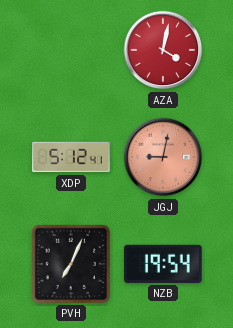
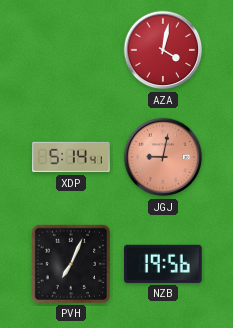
XDP: 5:12 -> 5:14
NZB: 19:54 -> 19:56
